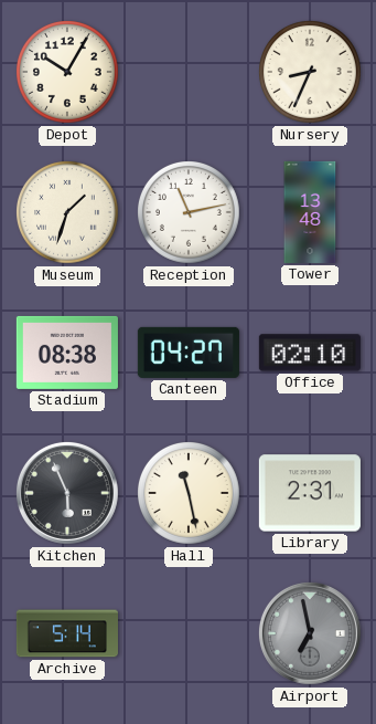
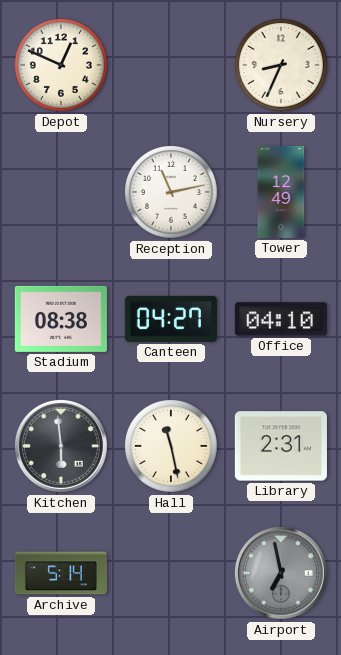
Depot: 10:05 -> 12:49
Museum: 1:33 -> none
Tower: 13:48 -> 12:49
Office: 02:10 -> 04:10
Kitchen: 5:56 -> 5:59
